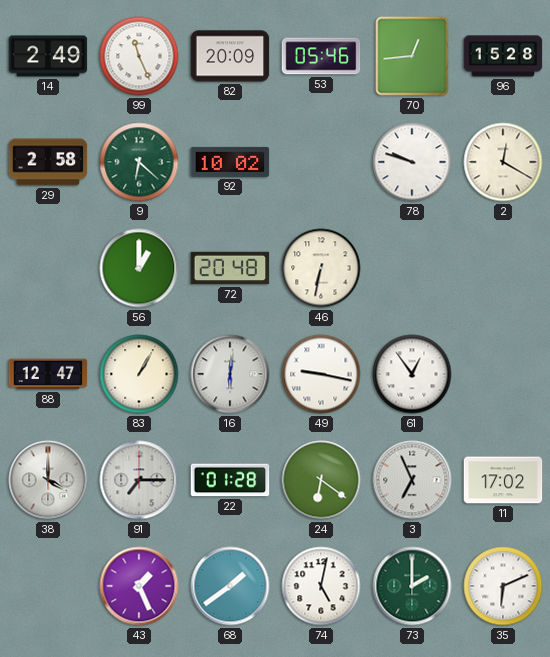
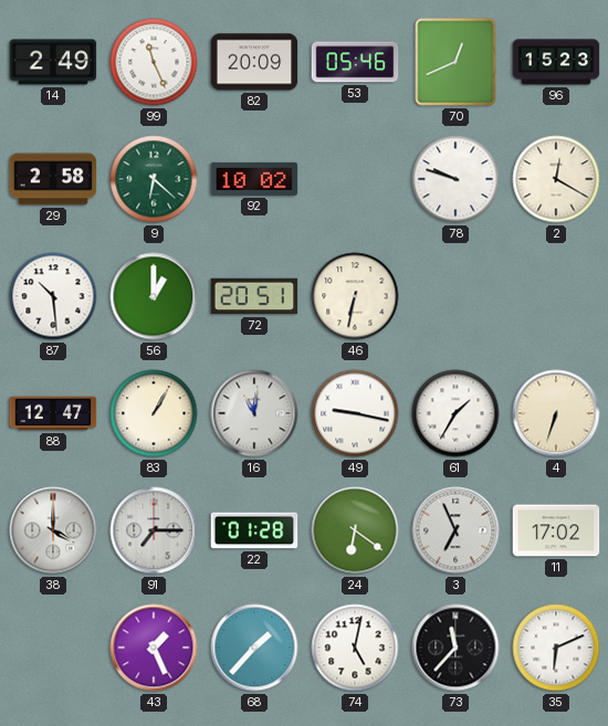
70: 12:44 -> 12:41
96: 15:28 -> 15:23
87: none -> 10:29
72: 20:48 -> 20:51
16: 6:01 -> 11:01
61: 12:54 -> 1:35
4: none -> 6:33
68: 1:39 -> 1:37
73: 2:00 -> 11:37
73 dial: green -> black
